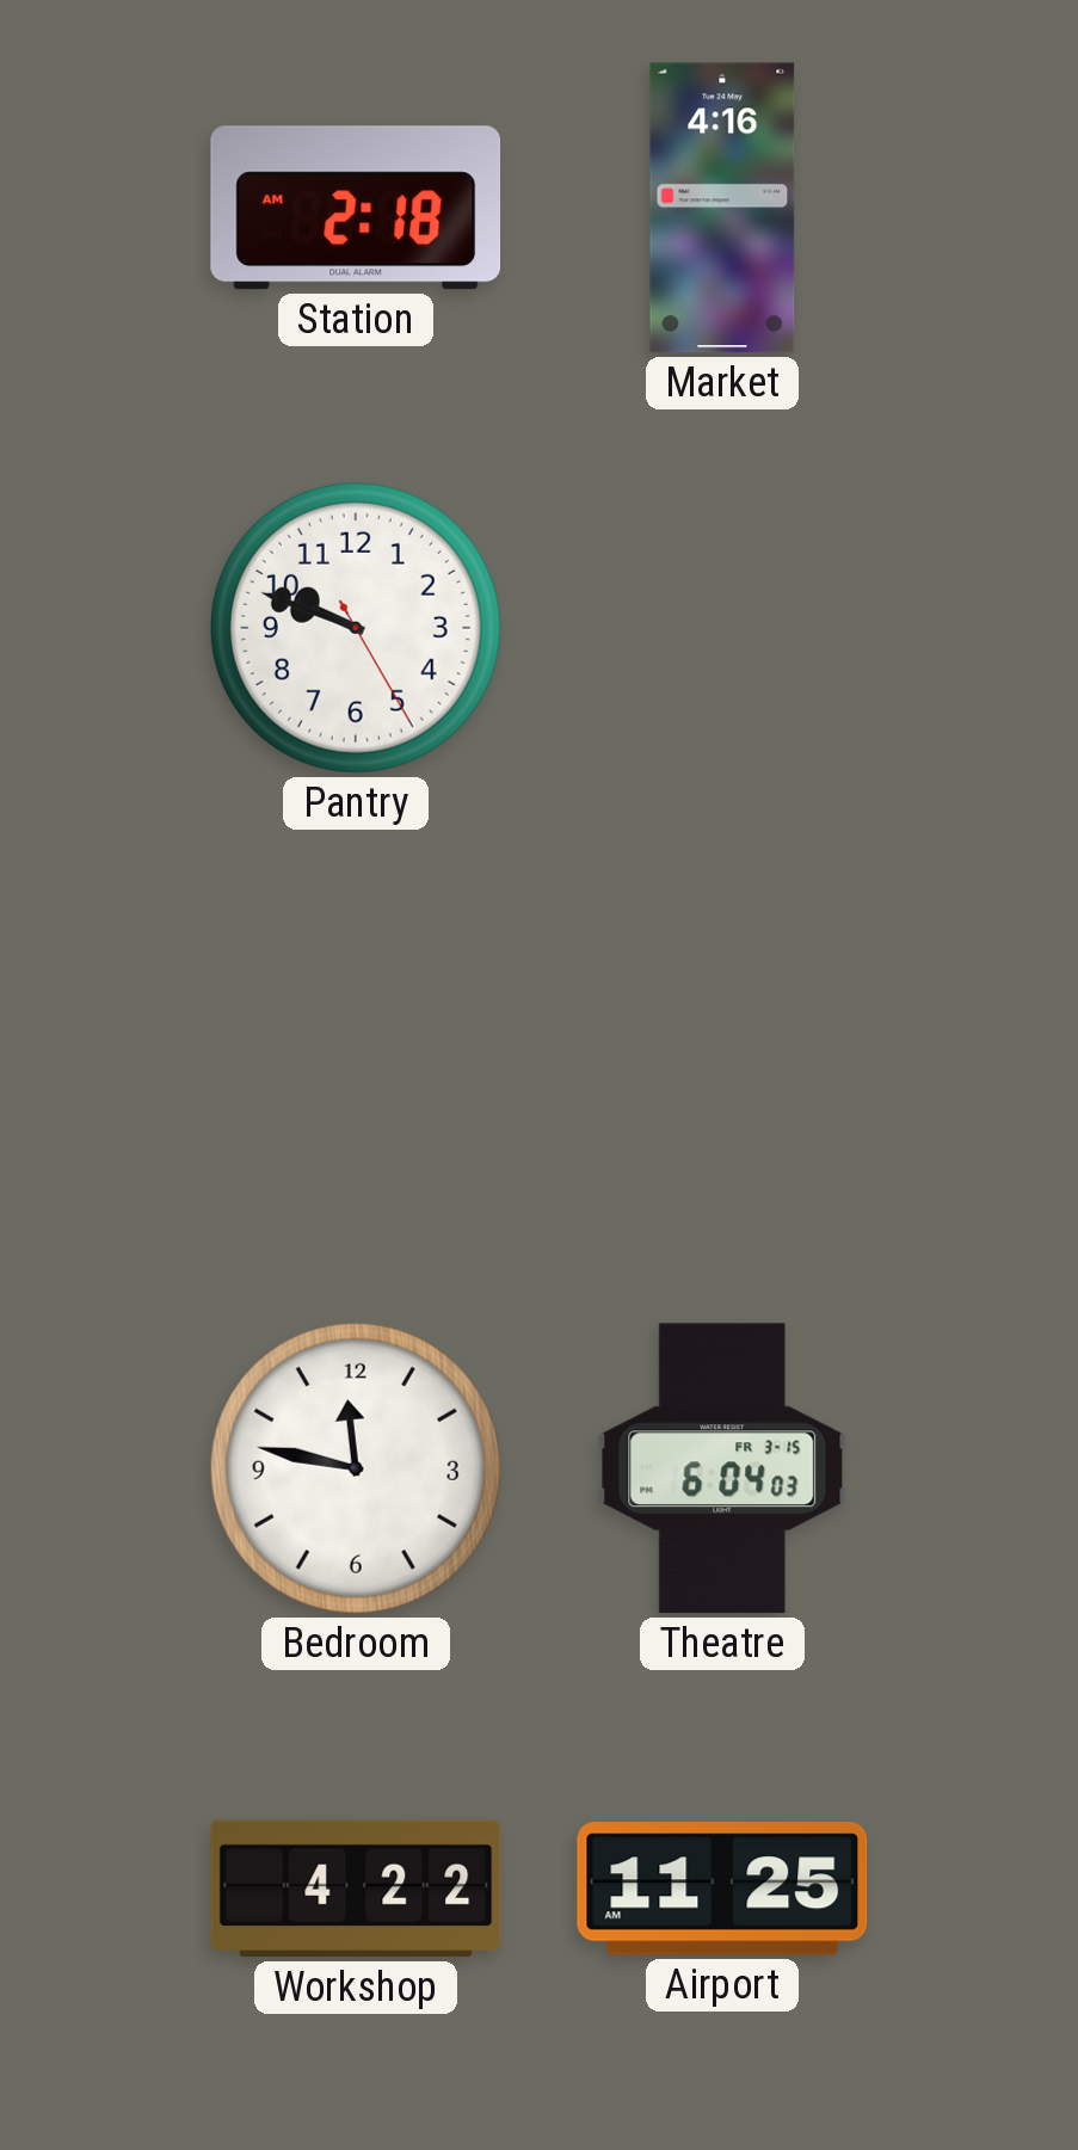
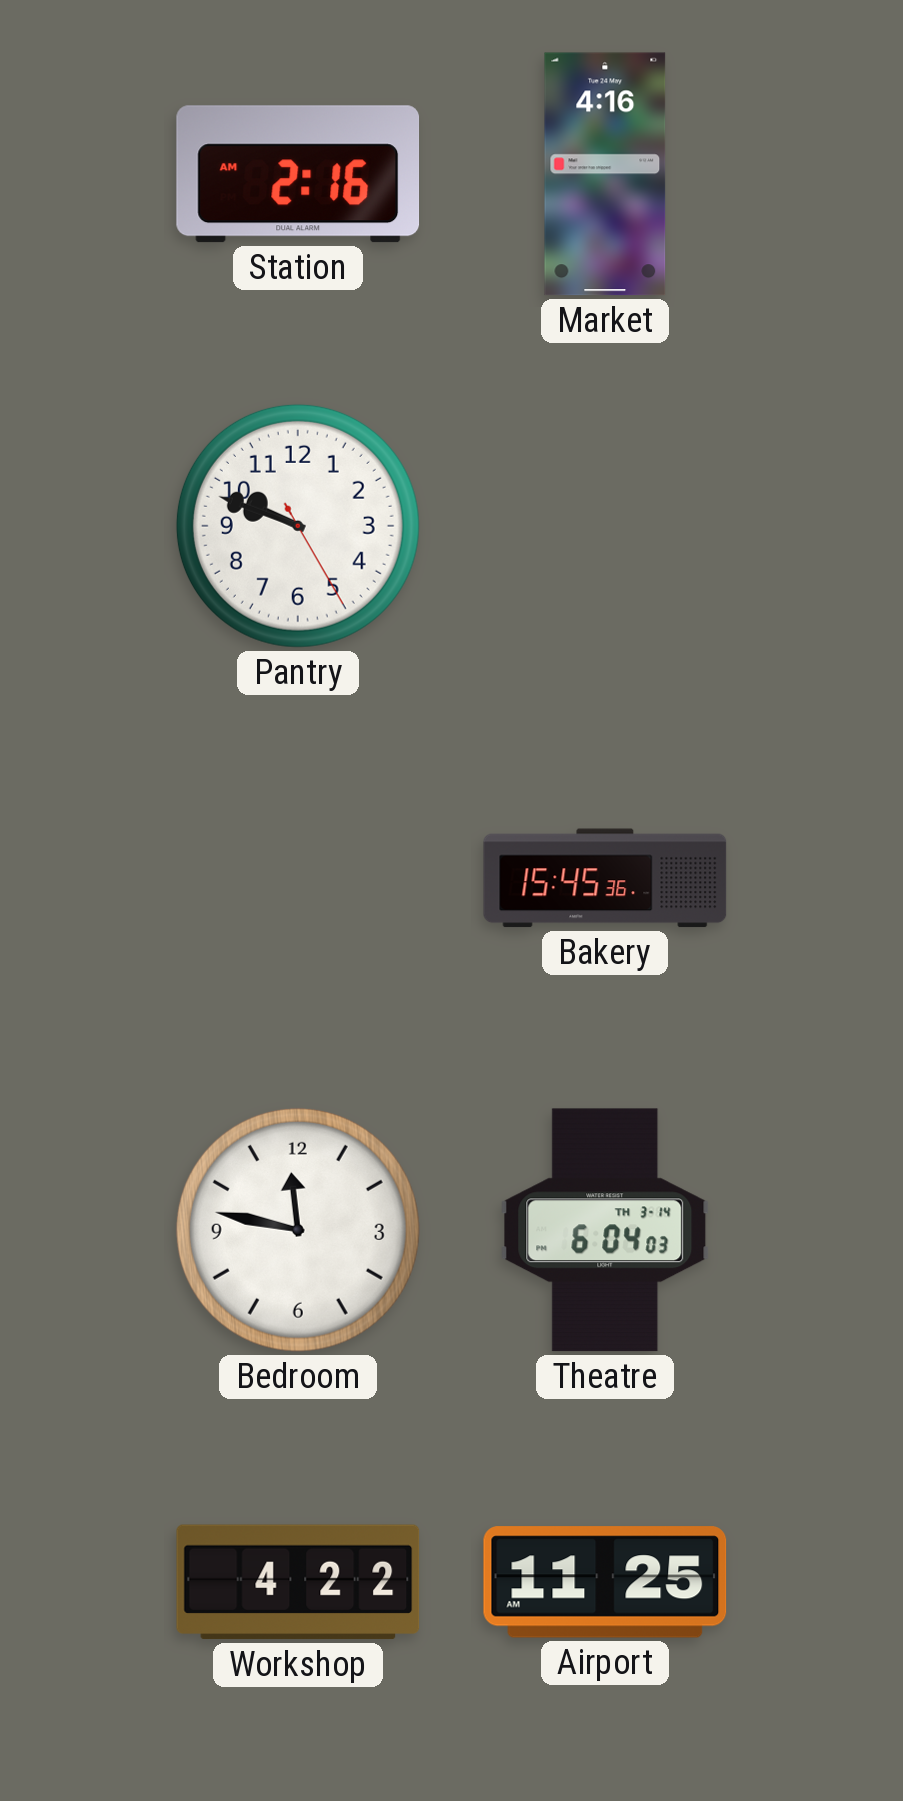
Station: 2:18 -> 2:16
Bakery: none -> 15:45
Theatre date: FR 3-15 -> TH 3-14
